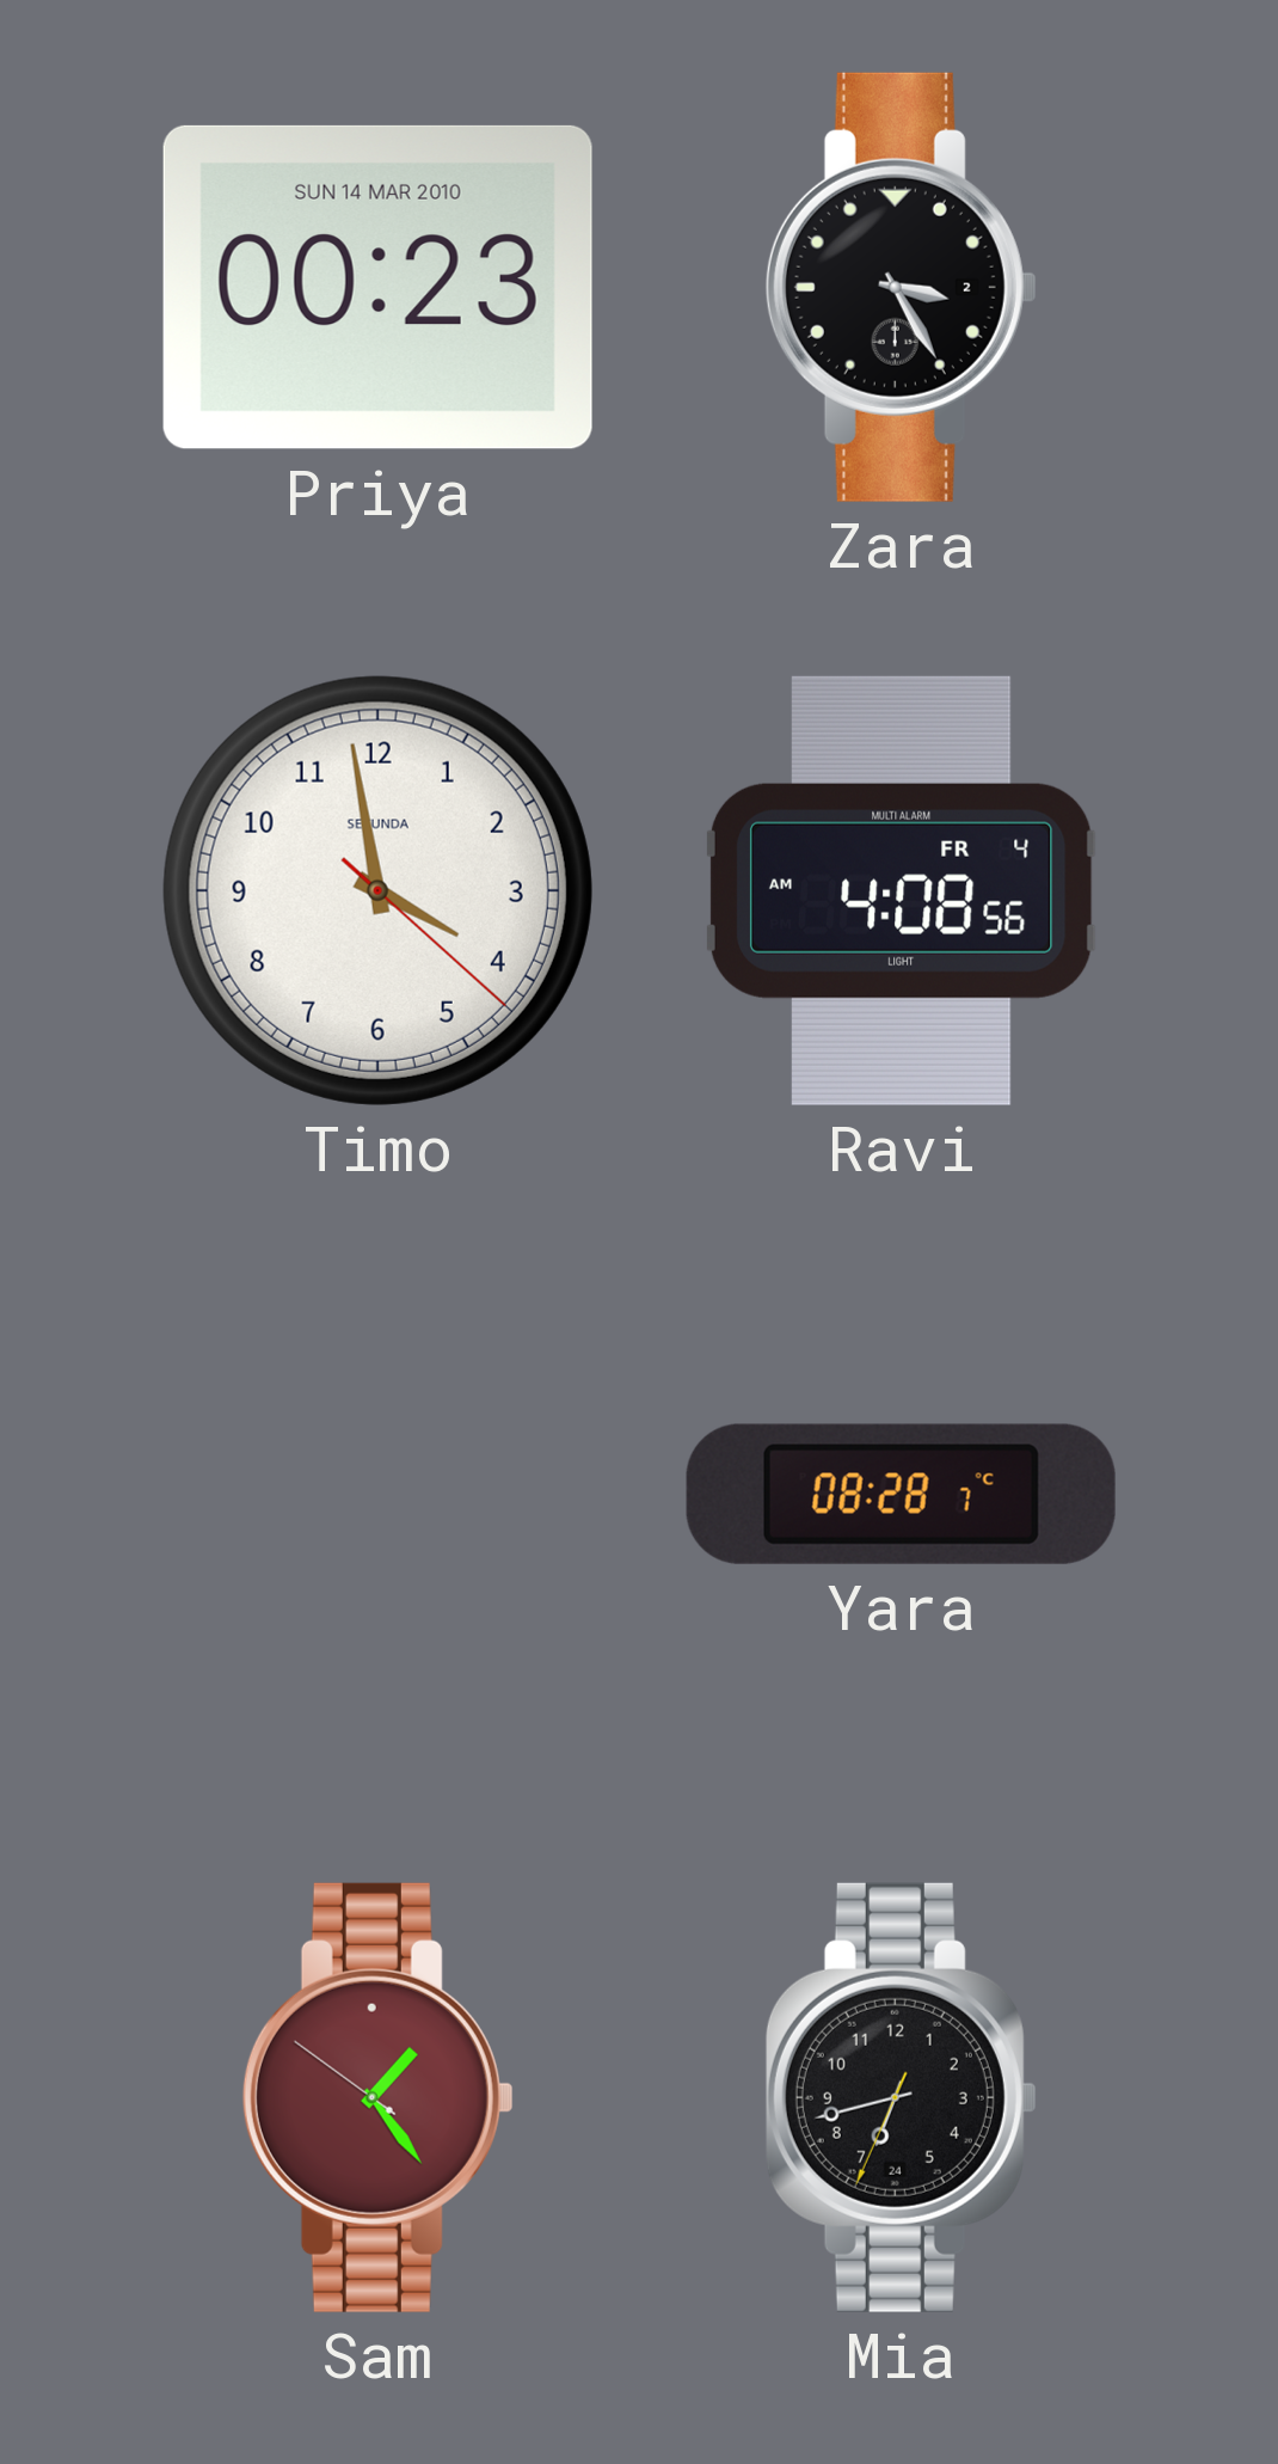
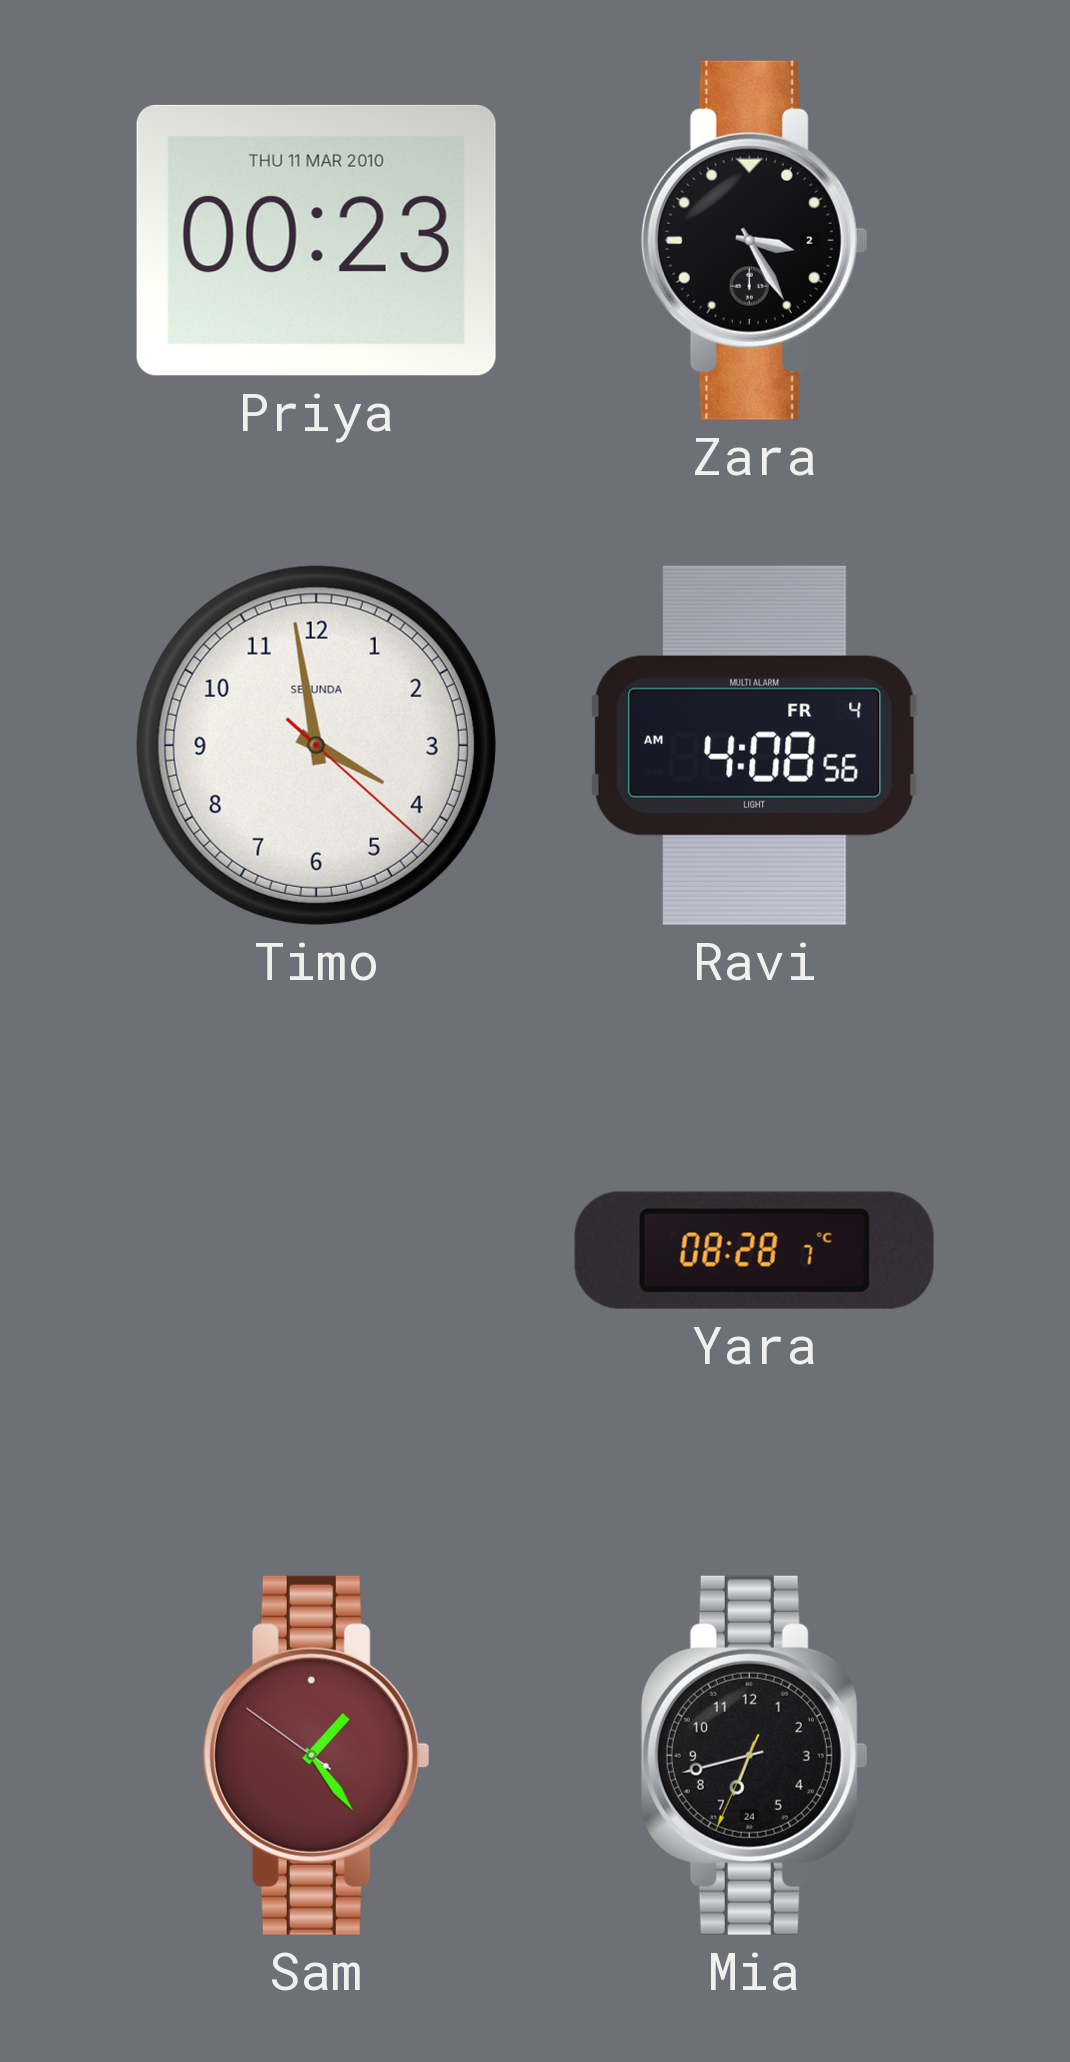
Priya date: SUN 14 MAR 2010 -> THU 11 MAR 2010
